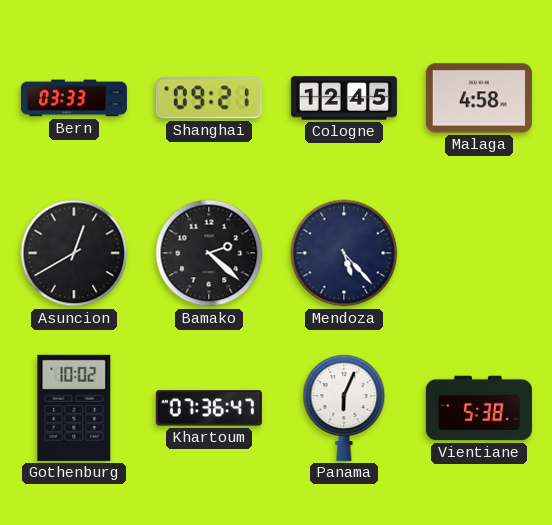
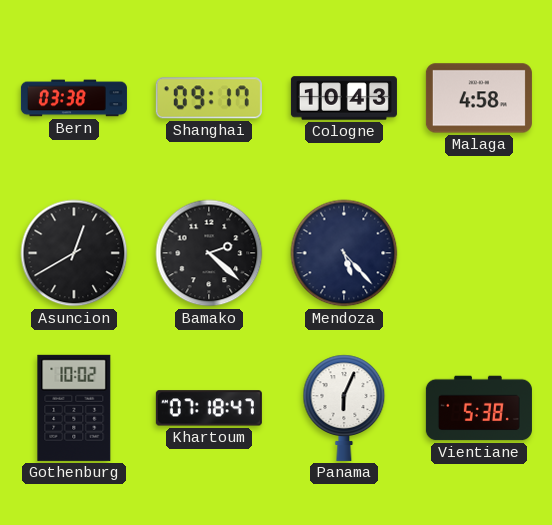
Bern: 03:33 -> 03:38
Shanghai: 09:21 -> 09:17
Cologne: 12:45 -> 10:43
Khartoum: 07:36 -> 07:18
